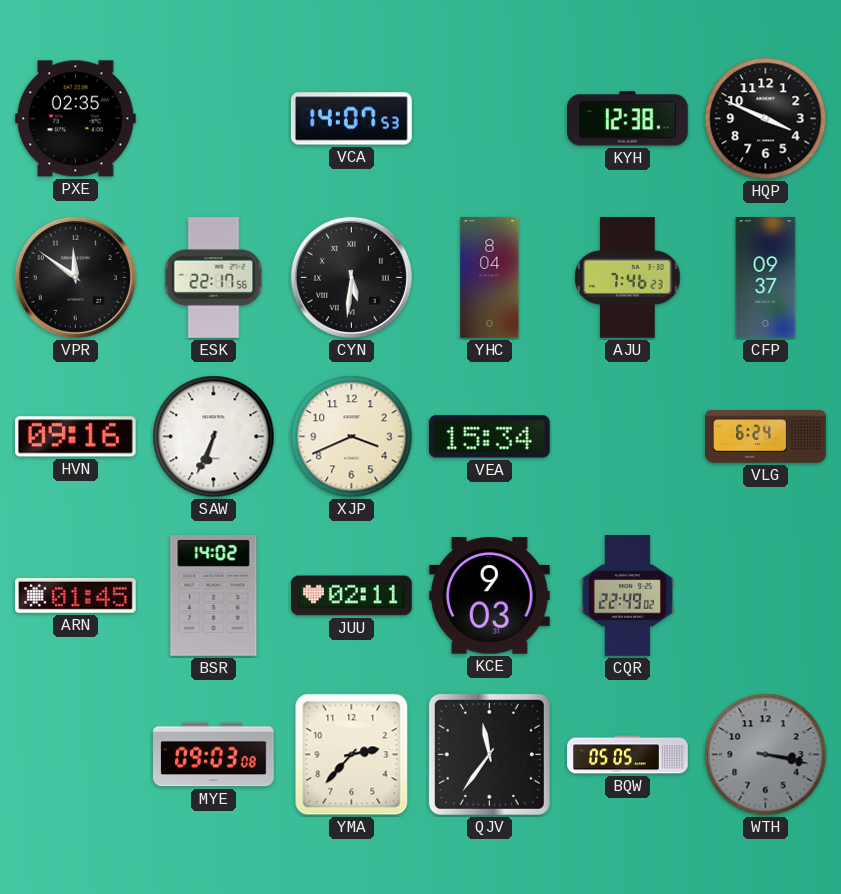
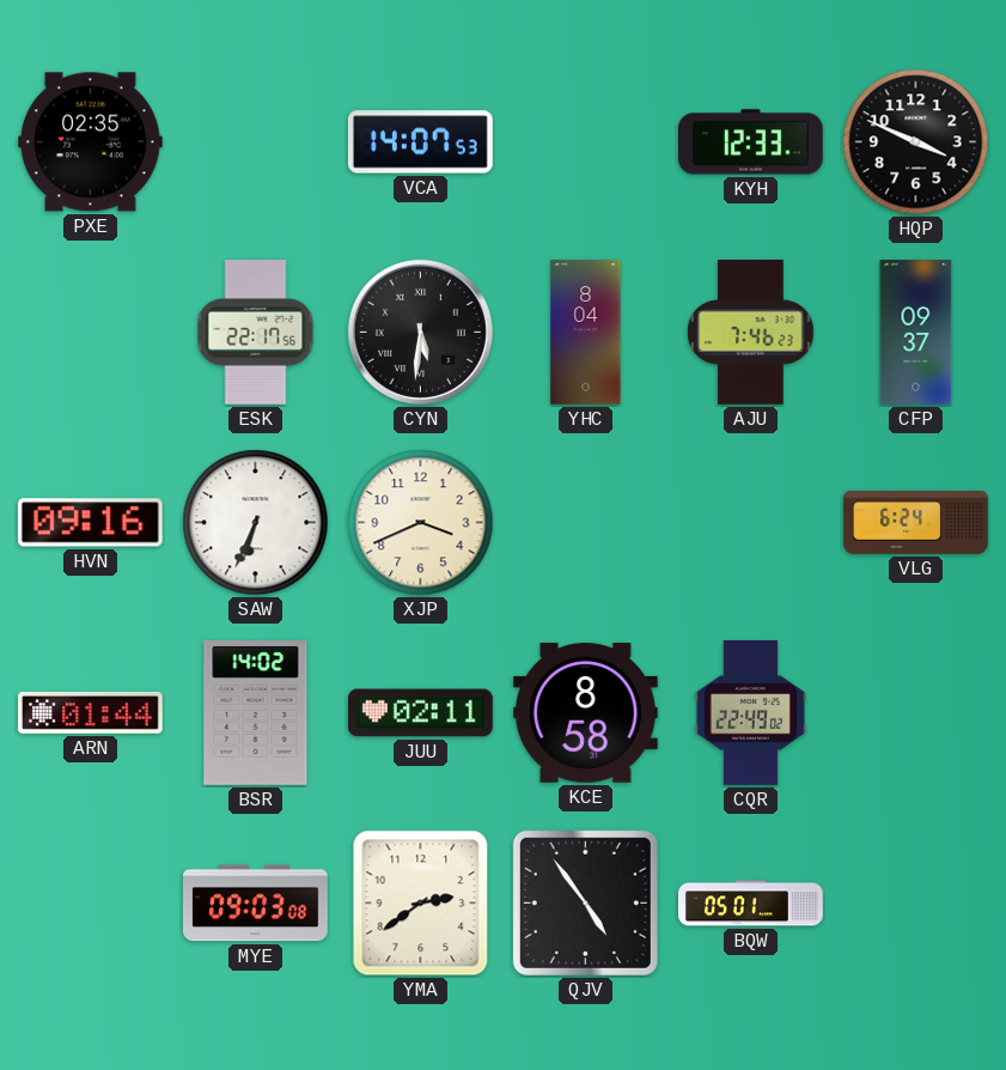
KYH: 12:38 -> 12:33
VPR: 11:51 -> none
VEA: 15:34 -> none
ARN: 01:45 -> 01:44
KCE: 9:03 -> 8:58
YMA: 2:37 -> 2:39
QJV: 11:36 -> 4:54
BQW: 05:05 -> 05:01
WTH: 3:17 -> none
